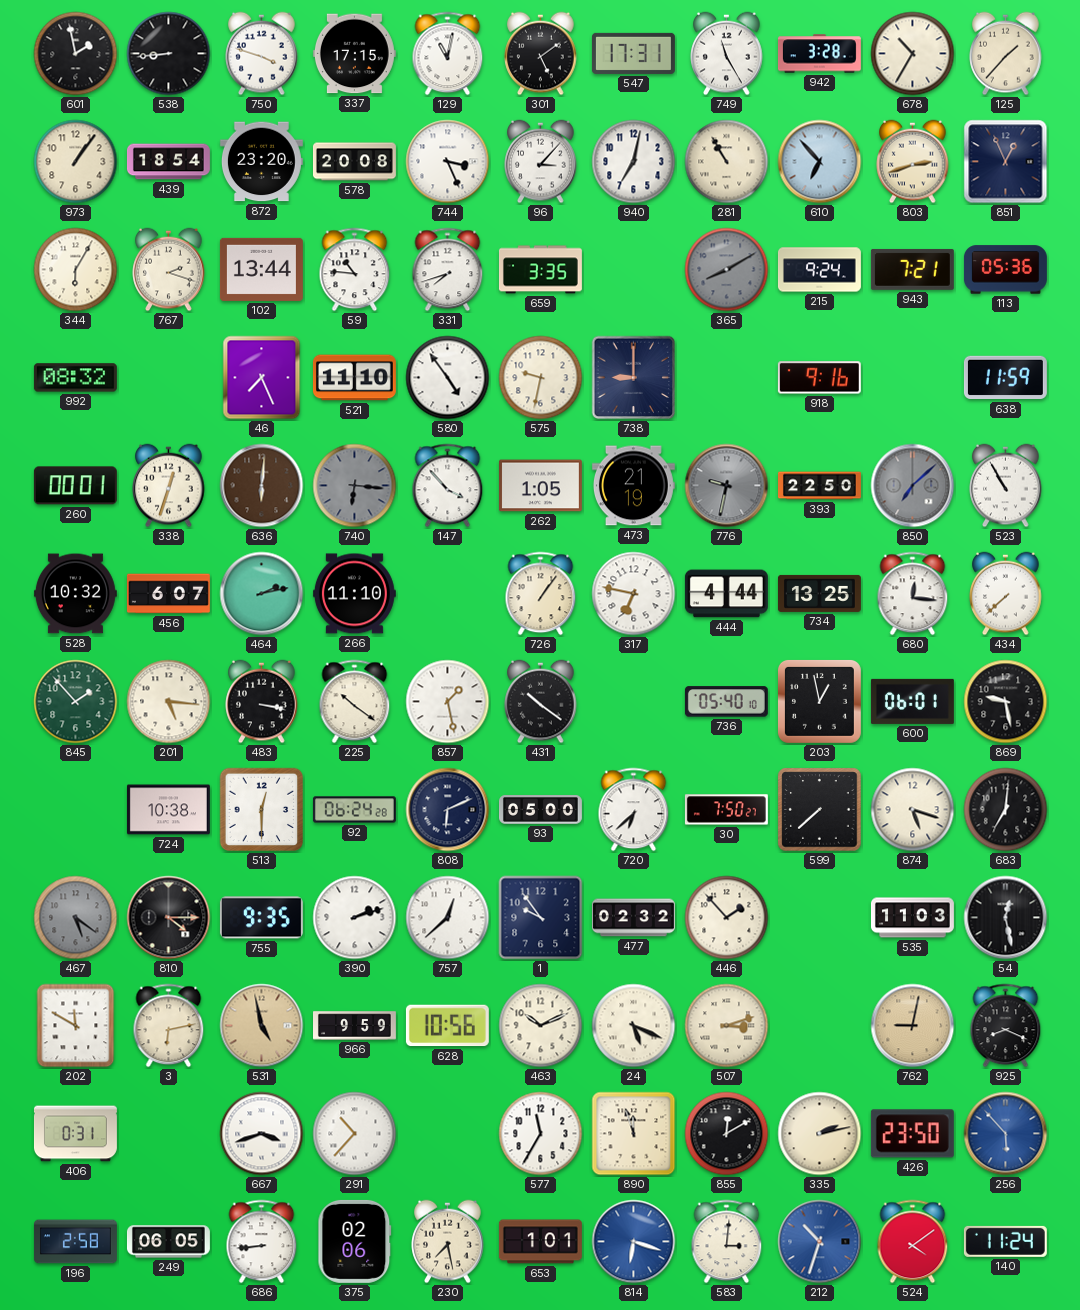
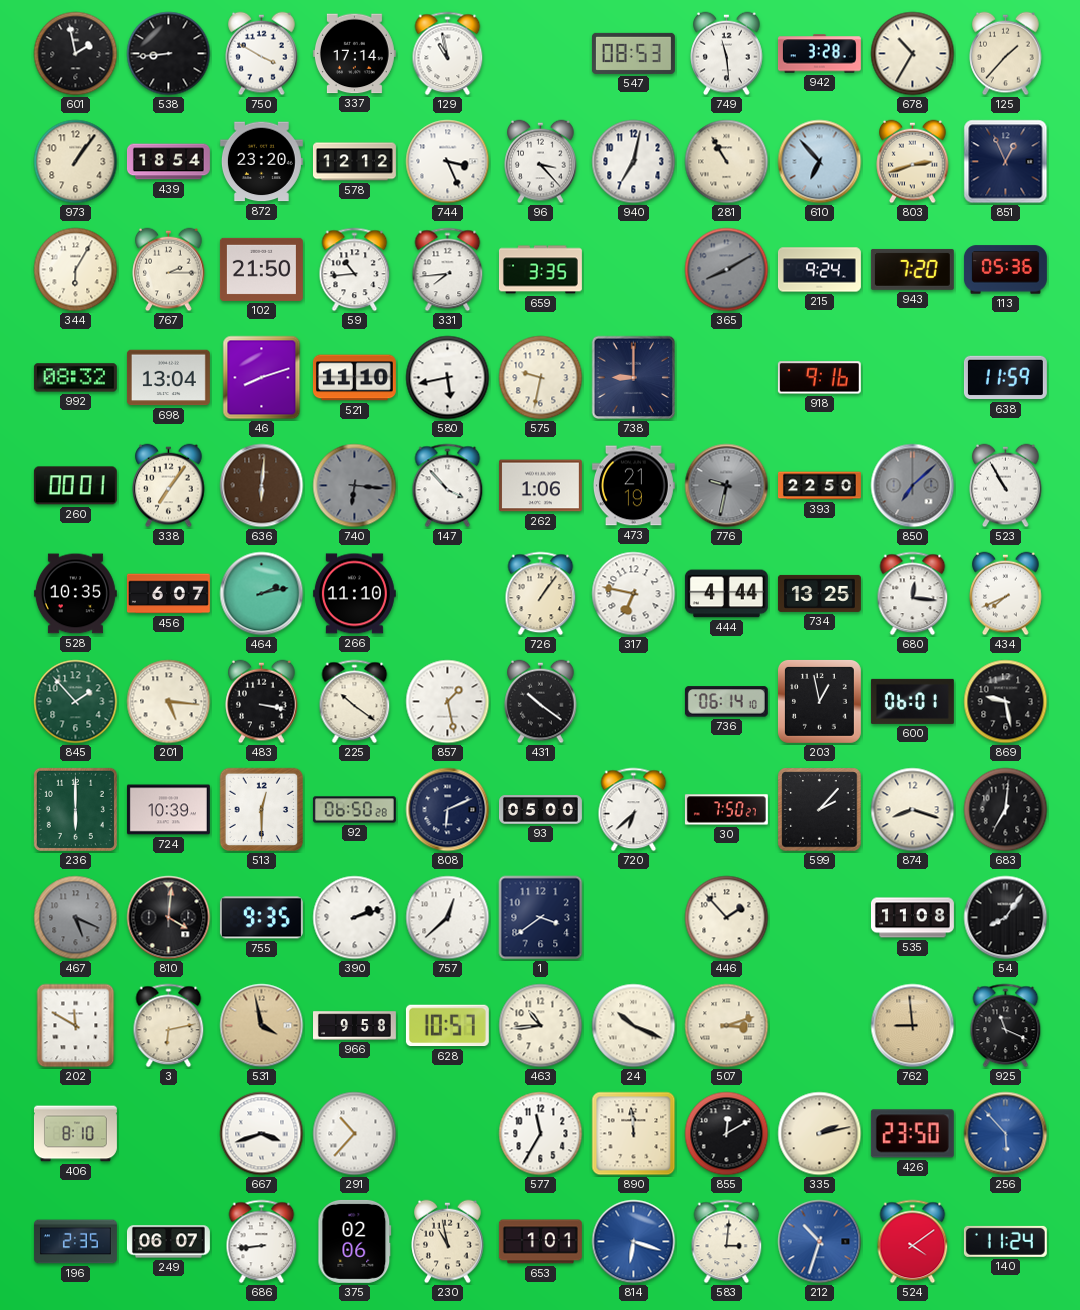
750: 3:48 -> 3:50
337: 17:15 -> 17:14
129: 11:02 -> 10:58
301: 5:09 -> none
547: 17:31 -> 08:53
749: 11:25 -> 11:29
578: 20:08 -> 12:12
96: 3:07 -> 3:23
767: 2:18 -> 2:15
102: 13:44 -> 21:50
59: 10:46 -> 10:44
331: 7:42 -> 7:44
943: 7:21 -> 7:20
698: none -> 13:04
46: 7:26 -> 8:12
580: 4:54 -> 5:43
338: 12:33 -> 7:06
262: 1:05 -> 1:06
528: 10:32 -> 10:35
434: 7:38 -> 7:41
736: 05:40 -> 06:14
236: none -> 6:00
724: 10:38 -> 10:39
92: 06:24 -> 06:50
599: 7:38 -> 2:07
874: 5:18 -> 8:18
467: 5:21 -> 5:19
810: 4:15 -> 4:01
1: 9:54 -> 3:39
477: 02:32 -> none
535: 11:03 -> 11:08
54: 12:28 -> 8:06
531: 4:58 -> 3:58
966: 9:59 -> 9:58
628: 10:56 -> 10:57
463: 10:11 -> 10:44
24: 5:19 -> 10:19
762: 9:02 -> 8:59
925: 8:19 -> 11:19
406: 0:31 -> 8:10
890: 11:57 -> 11:59
196: 2:58 -> 2:35
249: 06:05 -> 06:07
230: 7:28 -> 10:58
